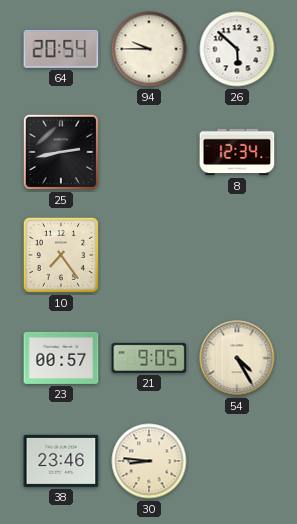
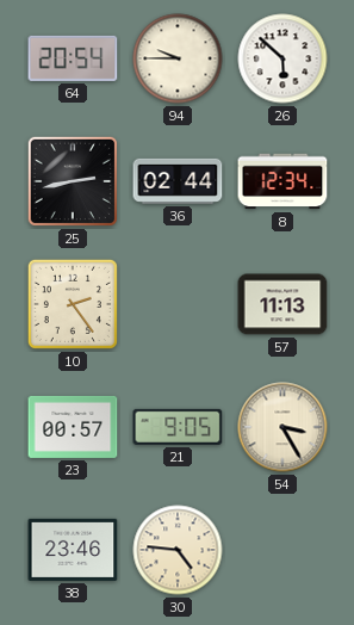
36: none -> 02:44
10: 7:24 -> 2:24
57: none -> 11:13
54: 4:25 -> 3:25
30: 8:46 -> 4:46
